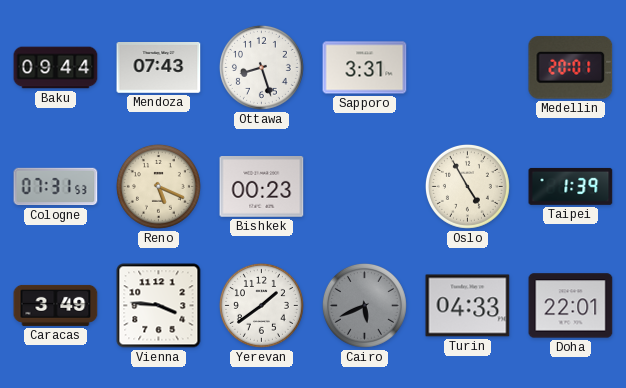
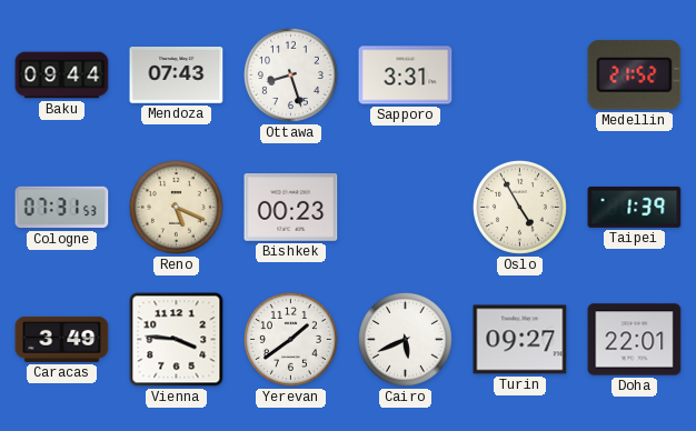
Medellin: 20:01 -> 21:52
Cairo dial: grey -> white
Turin: 04:33 -> 09:27
